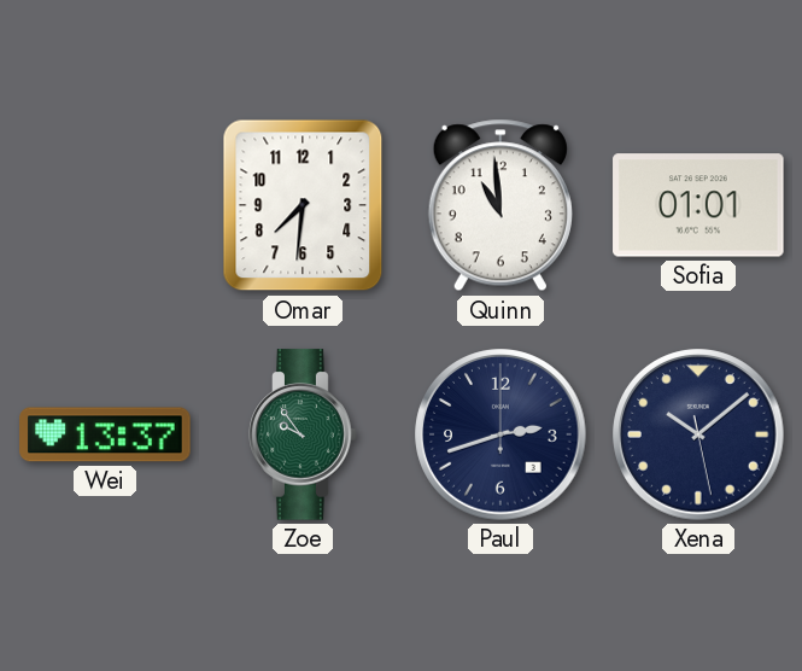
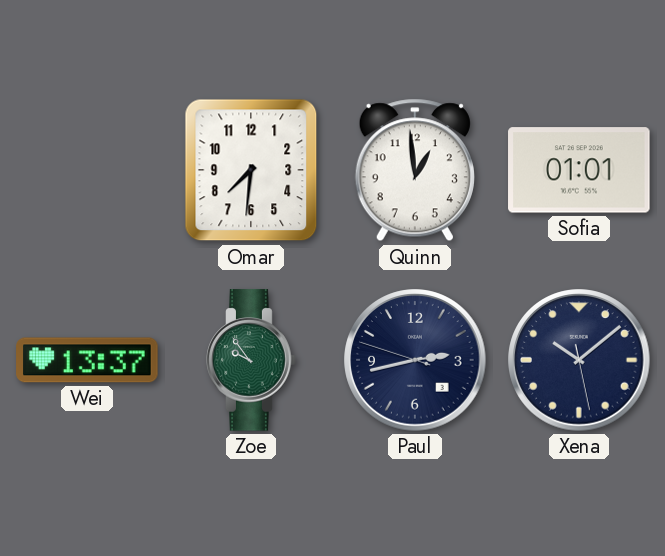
Quinn: 10:59 -> 12:59
Paul: 2:42:00 -> 2:42:48
